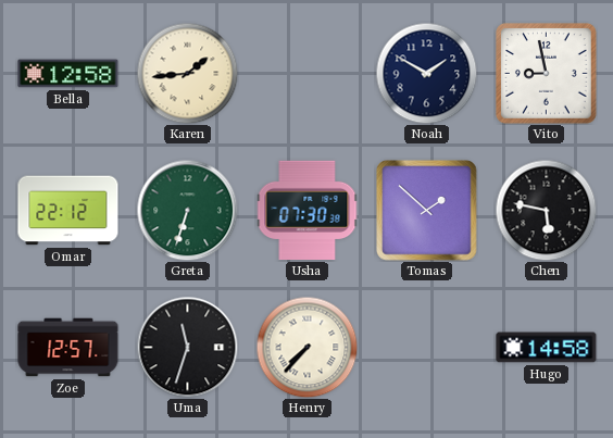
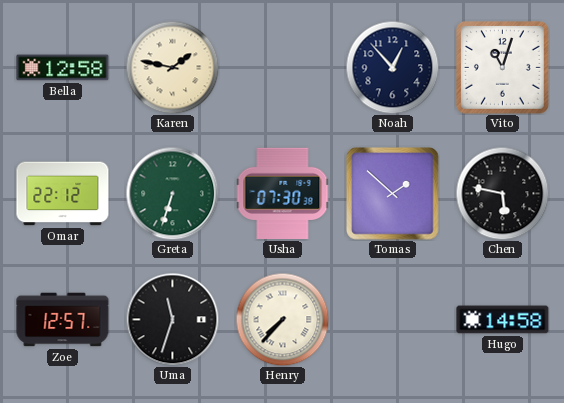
Karen: 1:44 -> 1:47
Noah: 1:50 -> 12:53
Vito: 8:58 -> 11:03
